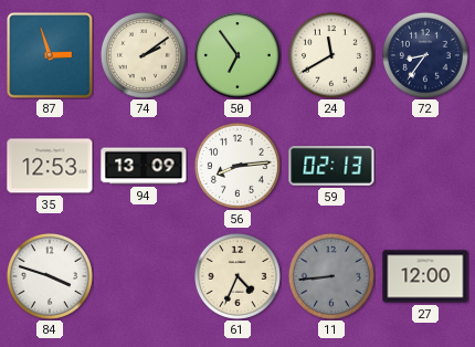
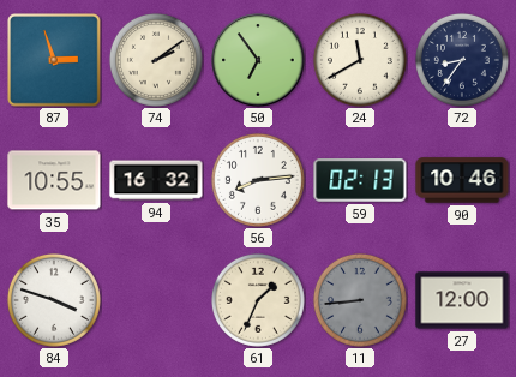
35: 12:53 -> 10:55
94: 13:09 -> 16:32
90: none -> 10:46
61: 4:34 -> 1:34
